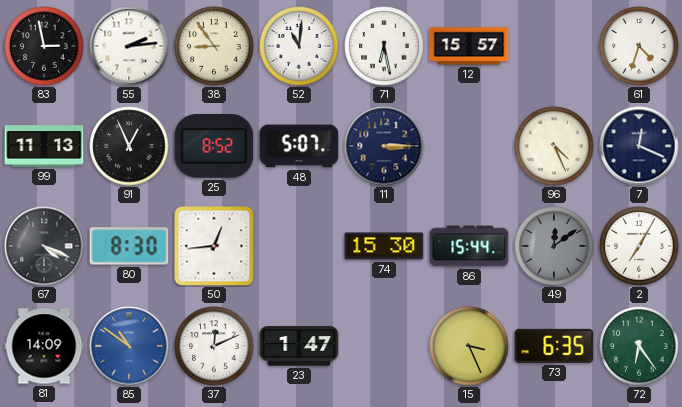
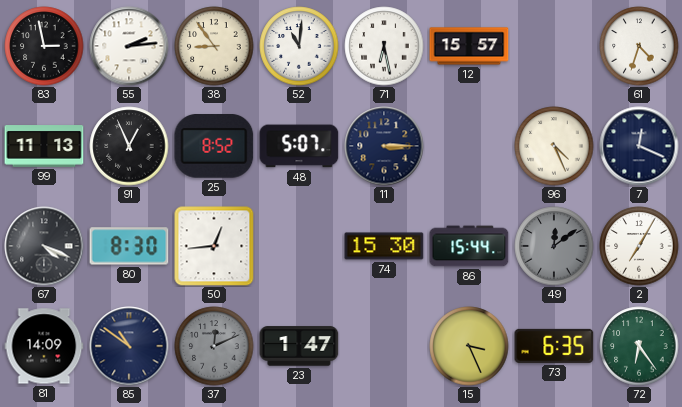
85 dial: blue -> navy
37 dial: white -> grey
